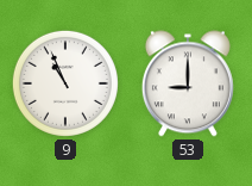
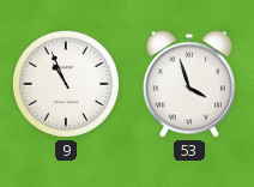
53: 9:00 -> 3:57
